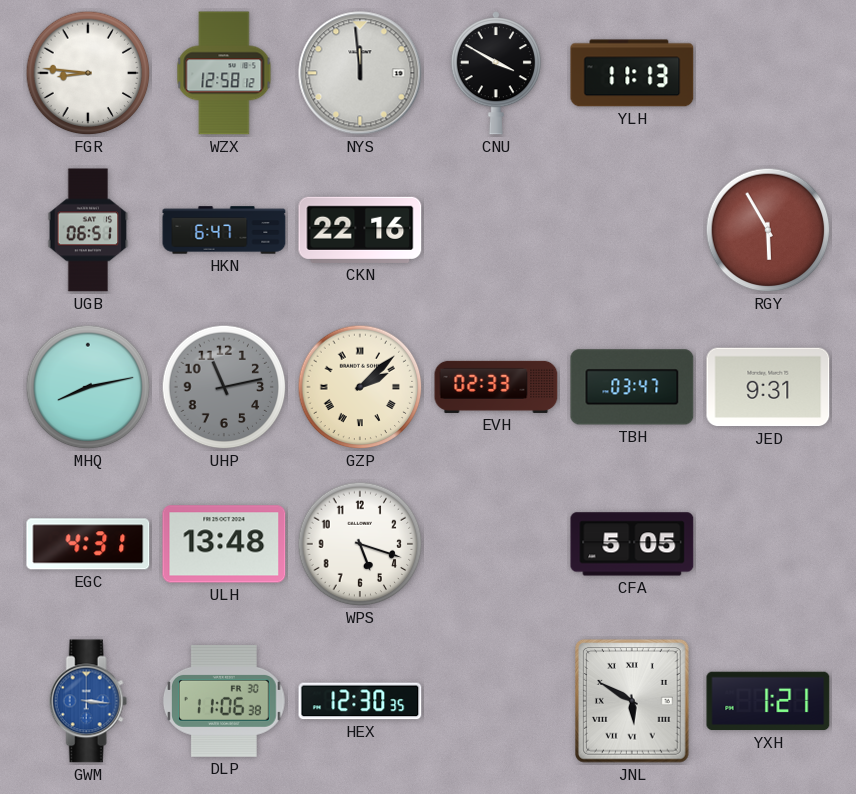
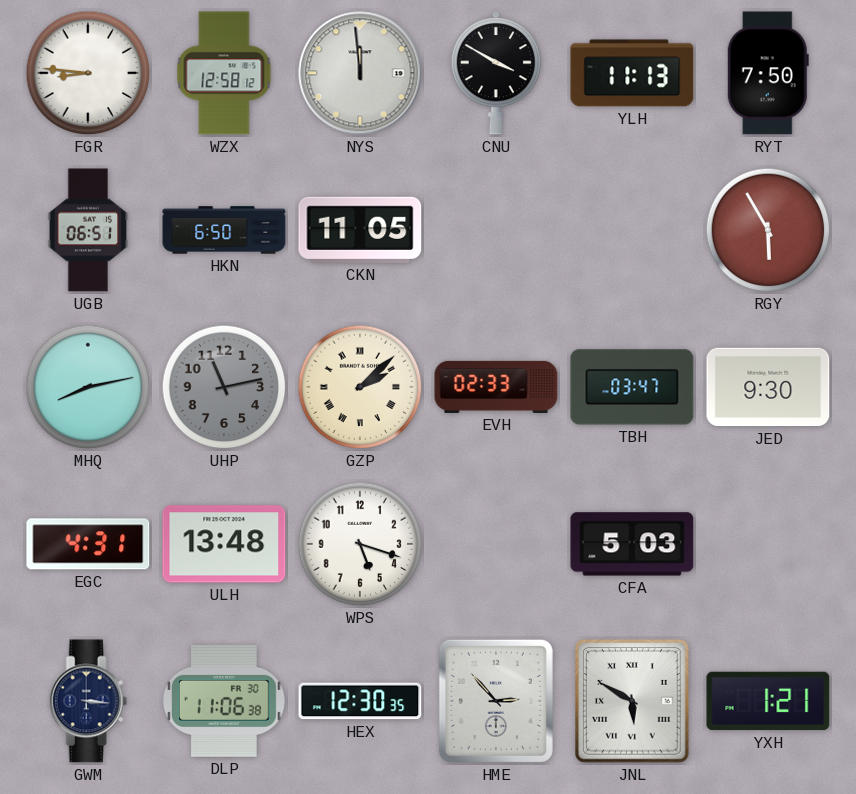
RYT: none -> 7:50
HKN: 6:47 -> 6:50
CKN: 22:16 -> 11:05
JED: 9:31 -> 9:30
CFA: 5:05 -> 5:03
GWM dial: blue -> navy
HME: none -> 2:53
